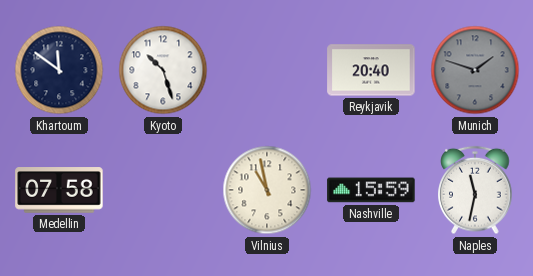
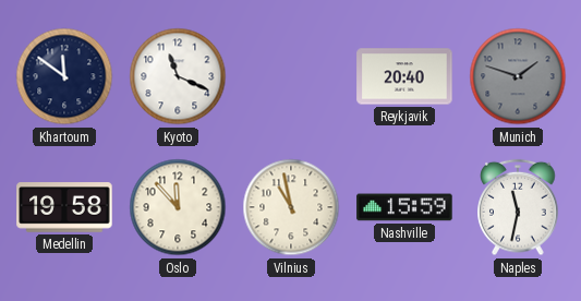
Kyoto: 10:27 -> 11:19
Medellin: 07:58 -> 19:58
Oslo: none -> 11:53
